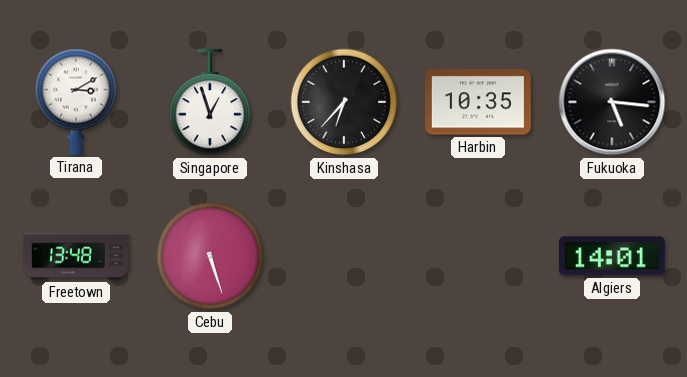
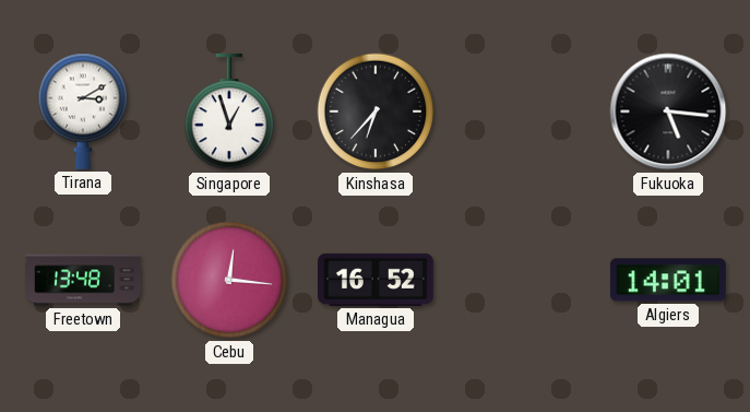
Harbin: 10:35 -> none
Cebu: 5:27 -> 12:16
Managua: none -> 16:52
